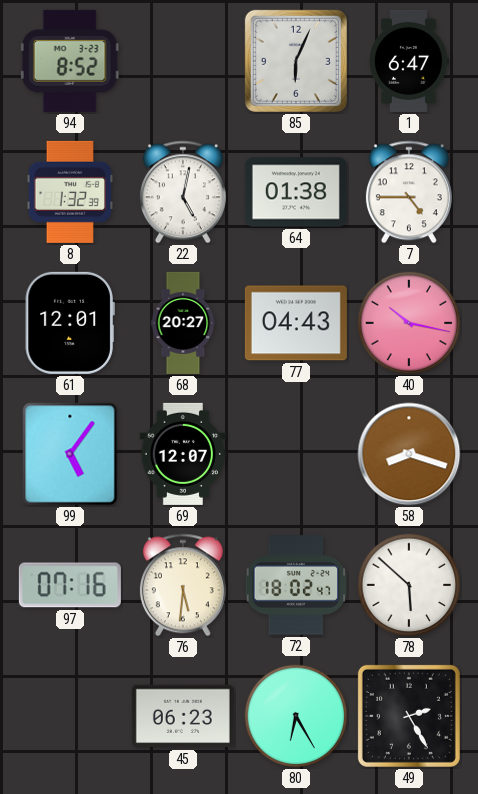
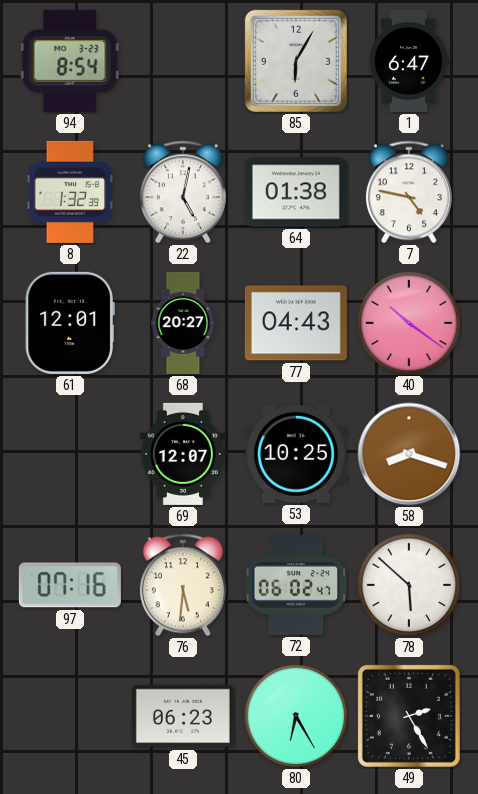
94: 8:52 -> 8:54
85: 6:04 -> 6:05
7: 4:45 -> 4:47
40: 10:17 -> 10:21
99: 5:06 -> none
53: none -> 10:25
72: 18:02 -> 06:02
